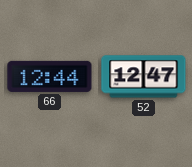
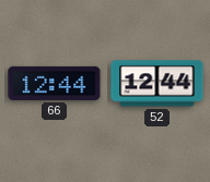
52: 12:47 -> 12:44
